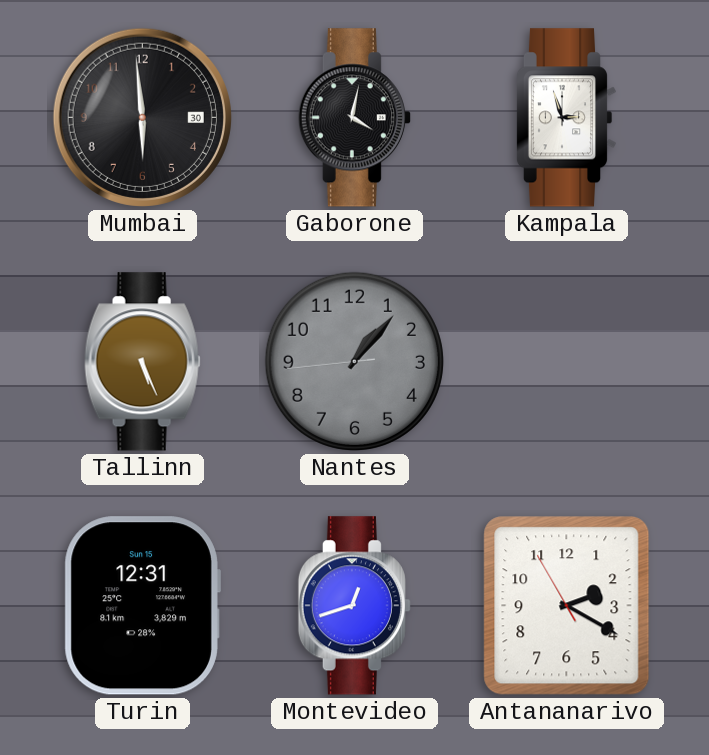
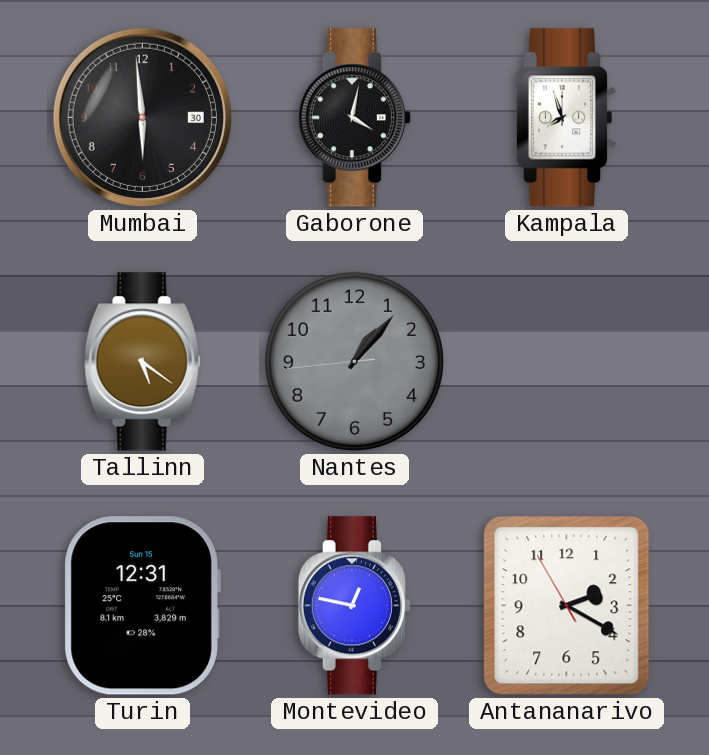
Kampala: 2:57 -> 7:57
Tallinn: 5:26 -> 5:21
Montevideo: 12:42 -> 12:47
